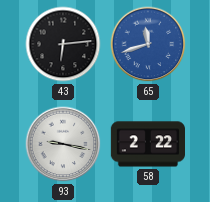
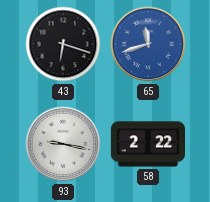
43: 6:14 -> 6:18
